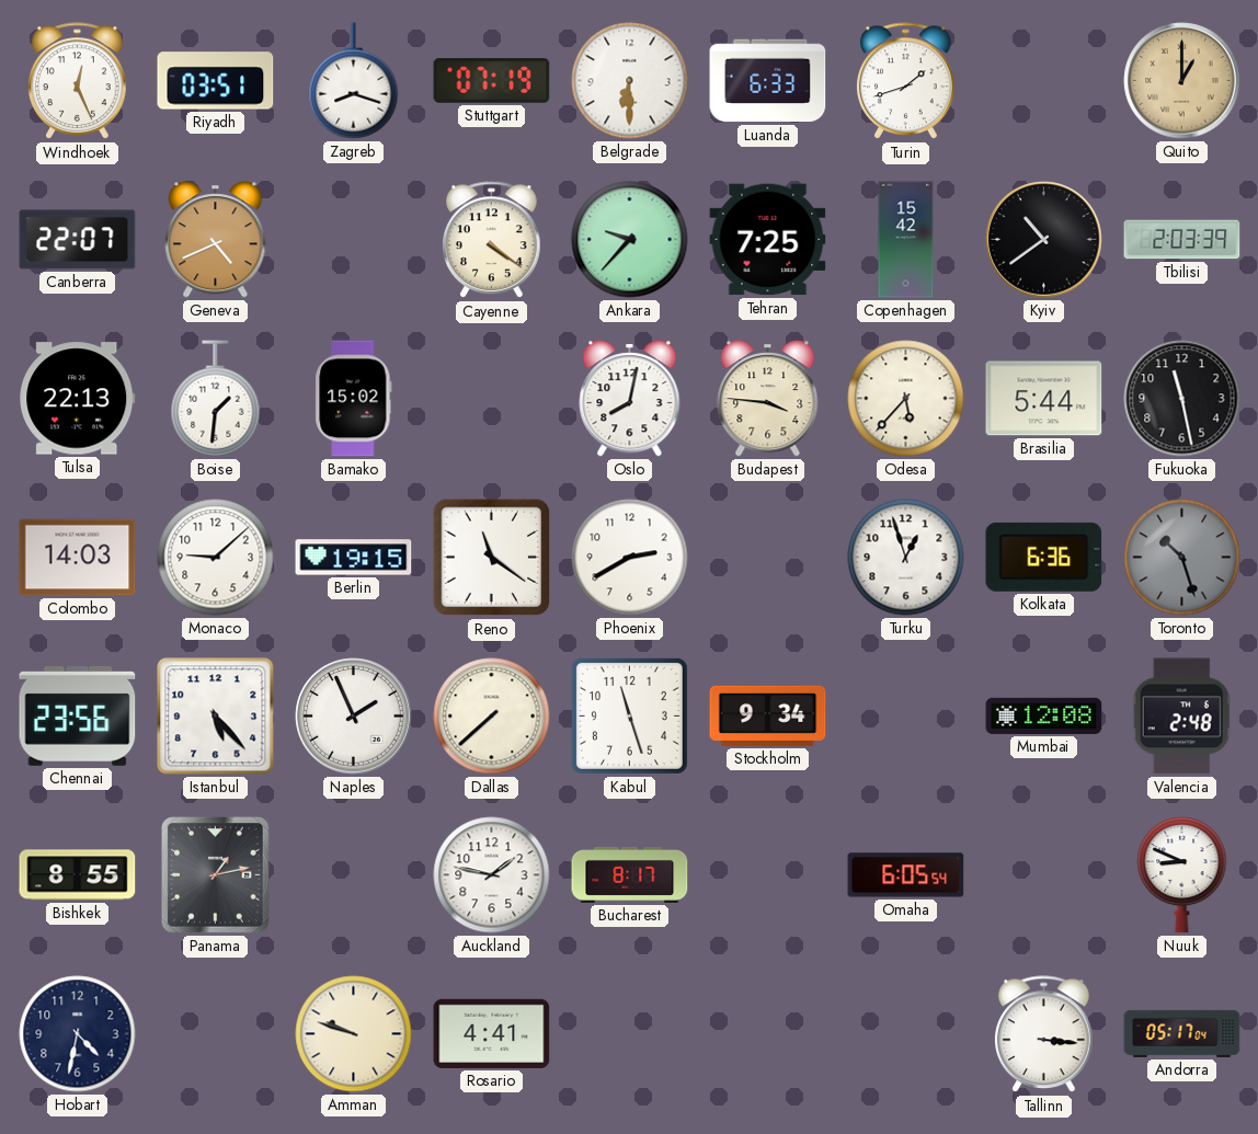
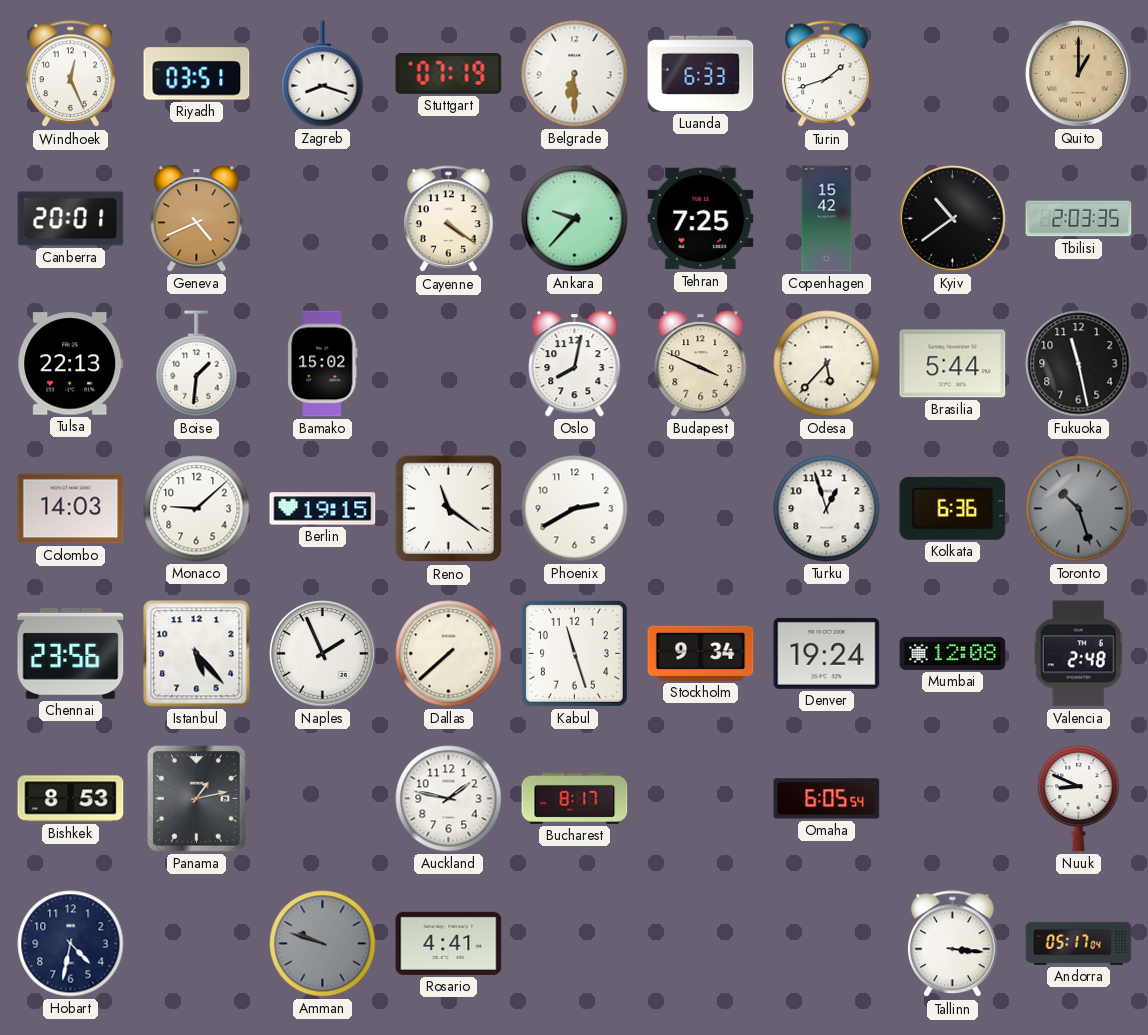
Canberra: 22:07 -> 20:01
Tbilisi: 2:03:39 -> 2:03:35
Budapest: 3:46 -> 3:49
Denver: none -> 19:24
Bishkek: 8:55 -> 8:53
Amman dial: cream -> grey
